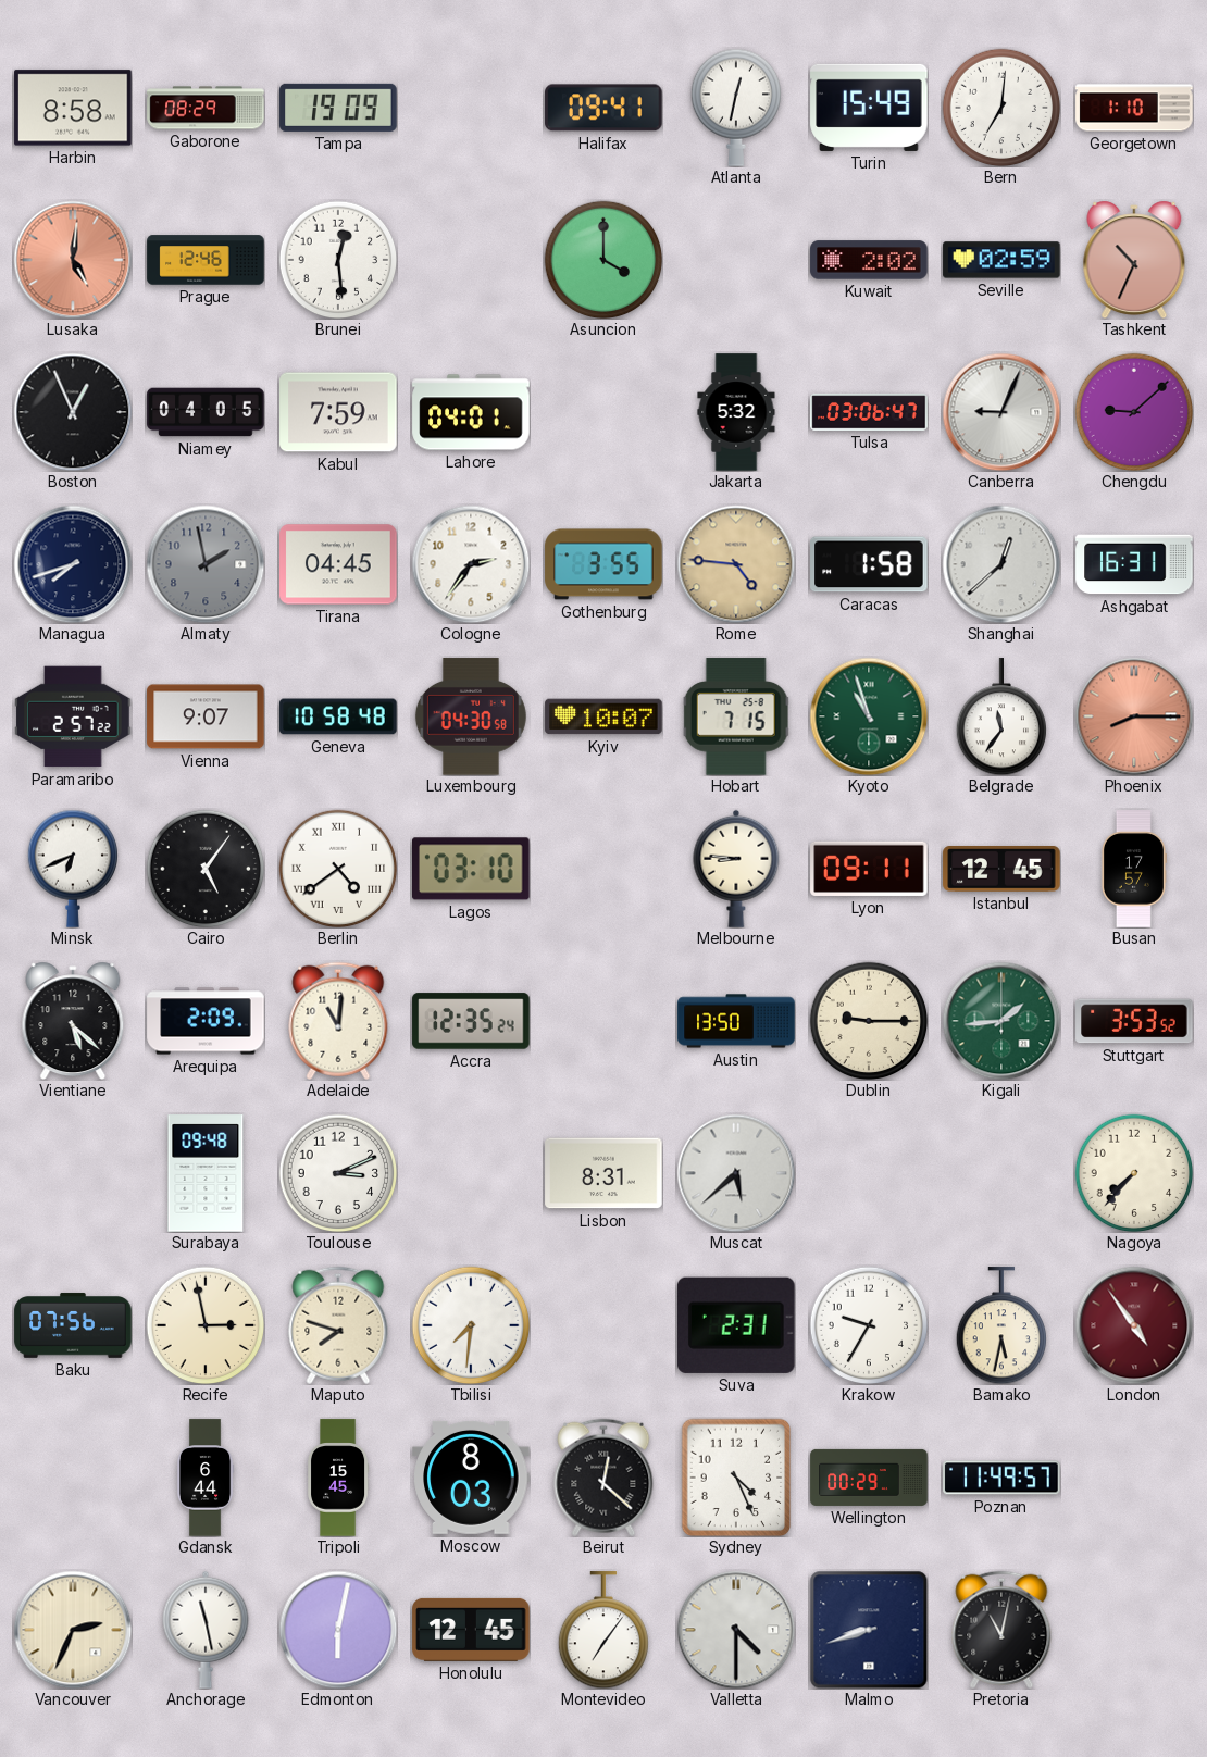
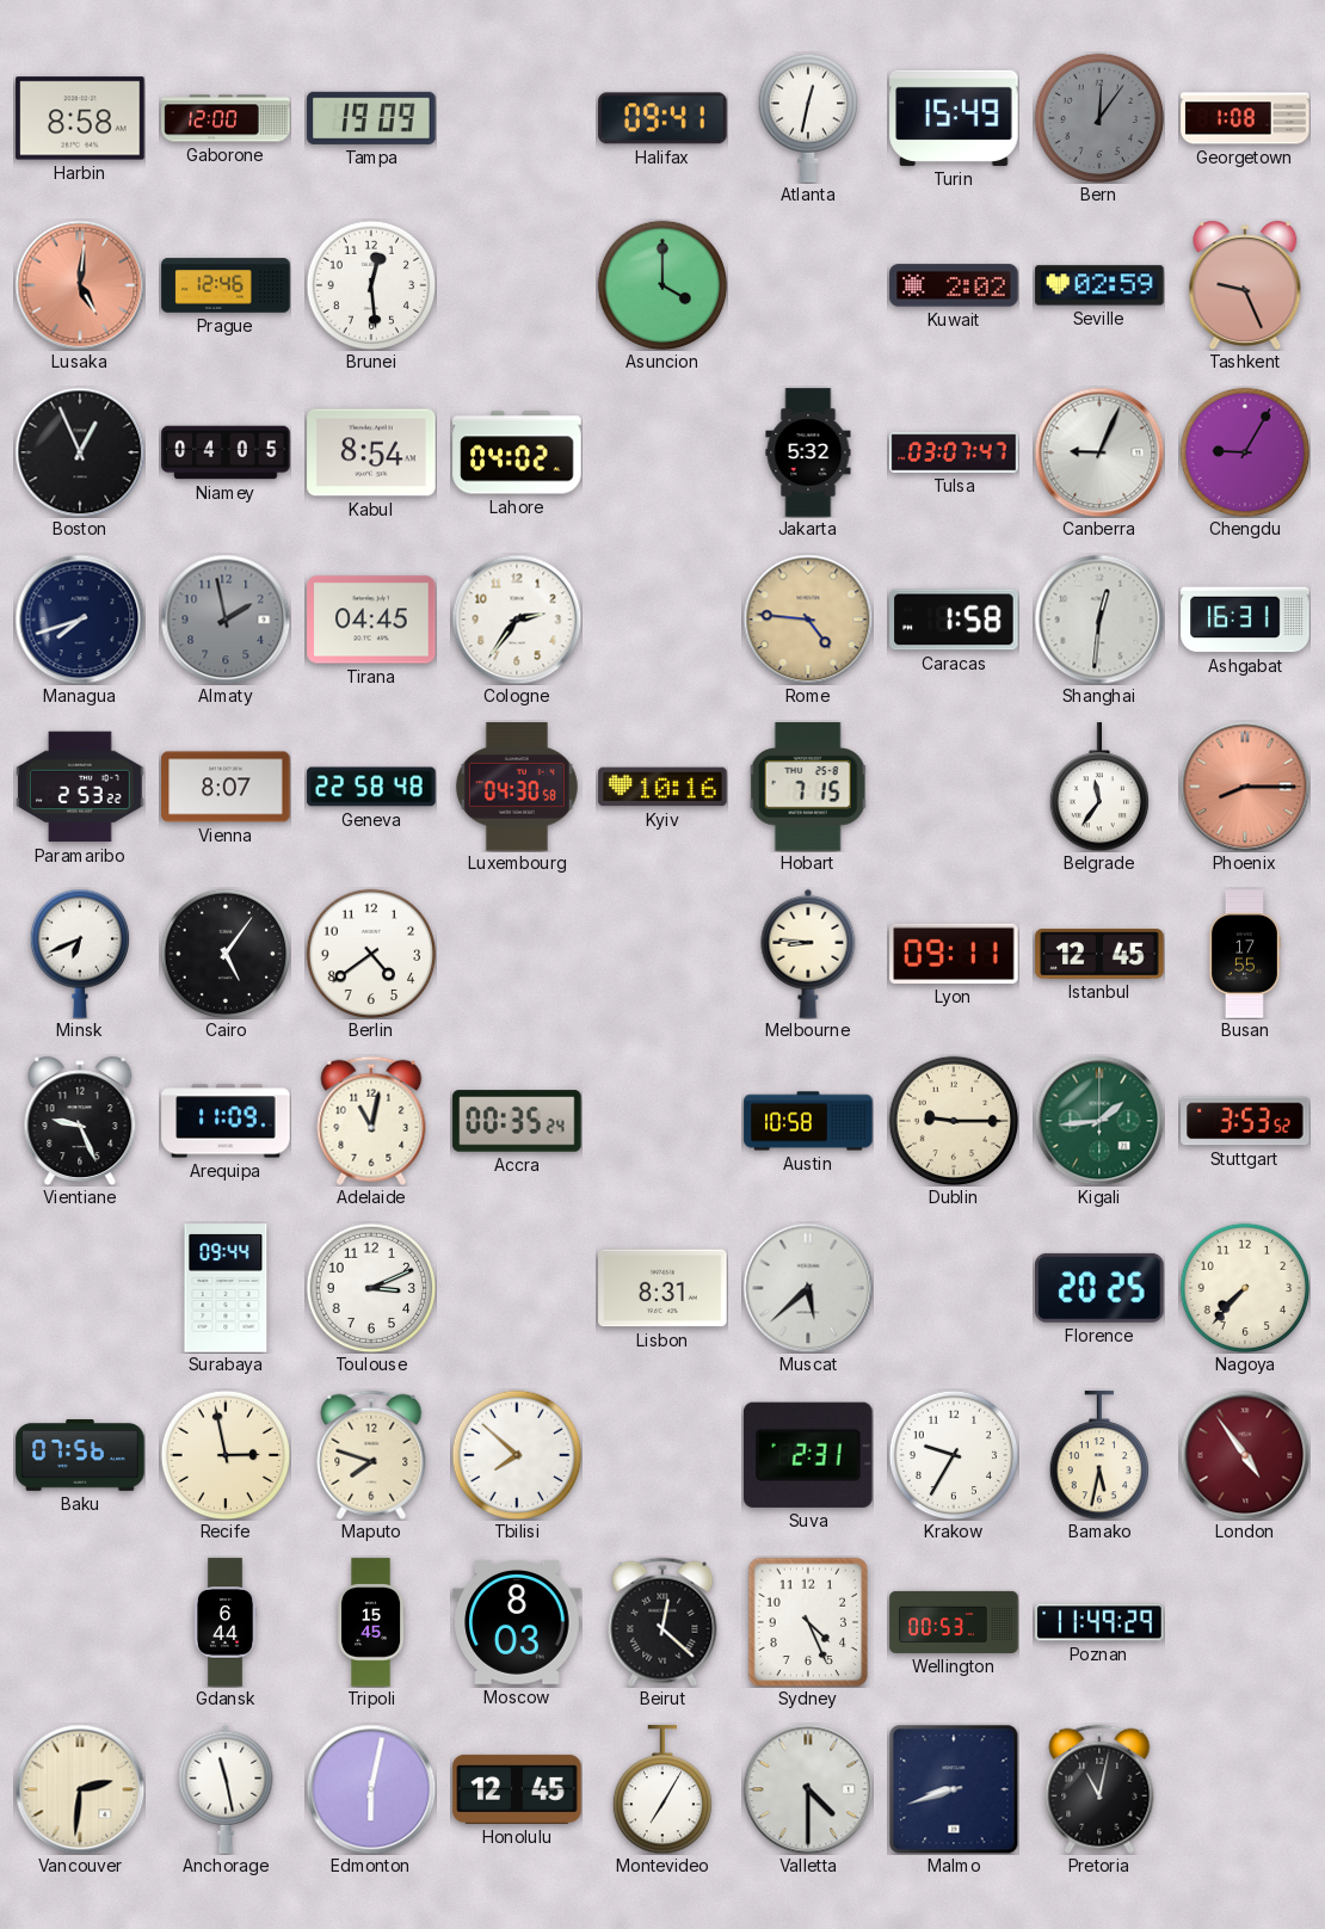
Gaborone: 08:29 -> 12:00
Bern: 7:01 -> 12:06
Bern dial: white -> grey
Georgetown: 1:10 -> 1:08
Tashkent: 10:34 -> 9:26
Kabul: 7:59 -> 8:54
Lahore: 04:01 -> 04:02
Tulsa: 03:06 -> 03:07
Chengdu: 9:08 -> 9:05
Gothenburg: 3:55 -> none
Shanghai: 12:38 -> 12:31
Paramaribo: 2:57 -> 2:53
Vienna: 9:07 -> 8:07
Geneva: 10:58 -> 22:58
Kyiv: 10:07 -> 10:16
Kyoto: 10:57 -> none
Berlin numerals: Roman -> Arabic
Lagos: 03:10 -> none
Busan: 17:57 -> 17:55
Vientiane: 5:22 -> 9:26
Arequipa: 2:09 -> 11:09
Adelaide: 11:01 -> 11:02
Accra: 12:35 -> 00:35
Austin: 13:50 -> 10:58
Surabaya: 09:48 -> 09:44
Florence: none -> 20:25
Tbilisi: 7:31 -> 7:52
Wellington: 00:29 -> 00:53
Poznan: 11:49:57 -> 11:49:29
Vancouver: 2:34 -> 2:31
Montevideo: 7:06 -> 7:05
